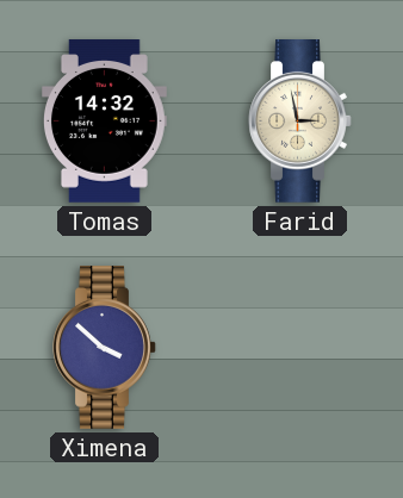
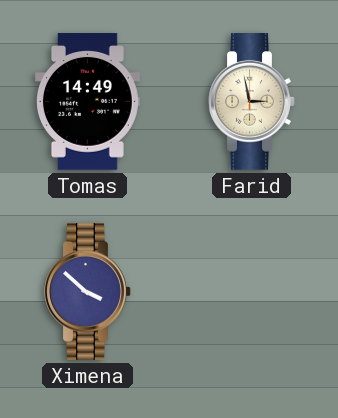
Tomas: 14:32 -> 14:49
